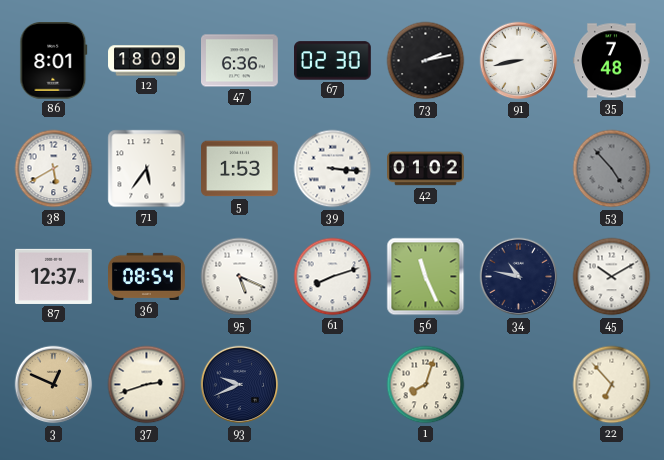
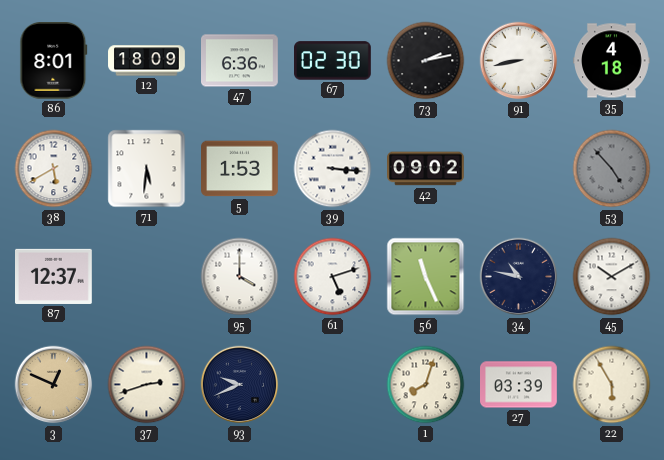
35: 7:48 -> 4:18
71: 5:36 -> 5:31
42: 01:02 -> 09:02
36: 08:54 -> none
95: 5:19 -> 4:00
61: 8:12 -> 5:12
27: none -> 03:39
22: 6:53 -> 5:55
